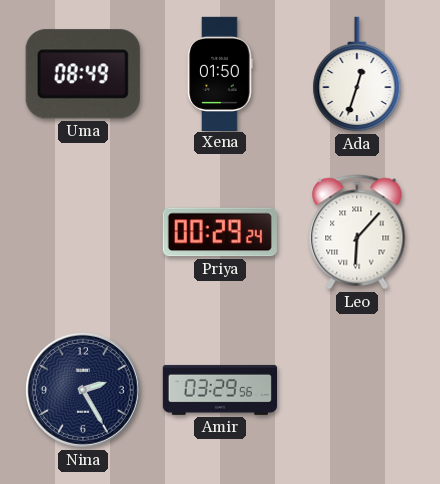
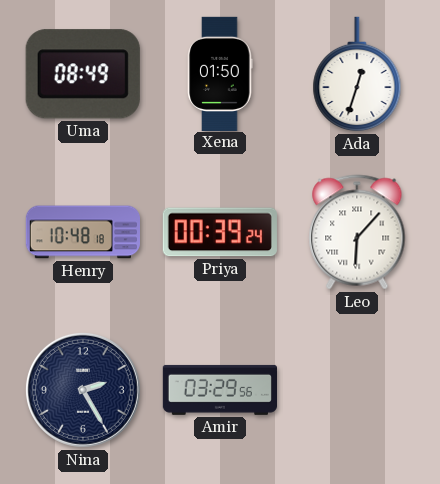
Henry: none -> 10:48
Priya: 00:29 -> 00:39
